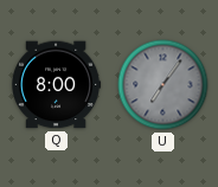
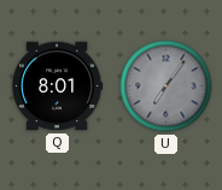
Q: 8:00 -> 8:01
